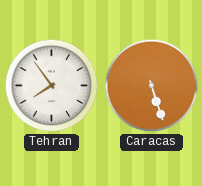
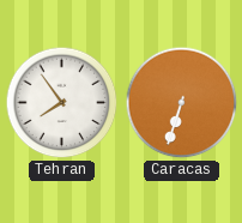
Caracas: 5:27 -> 6:33
